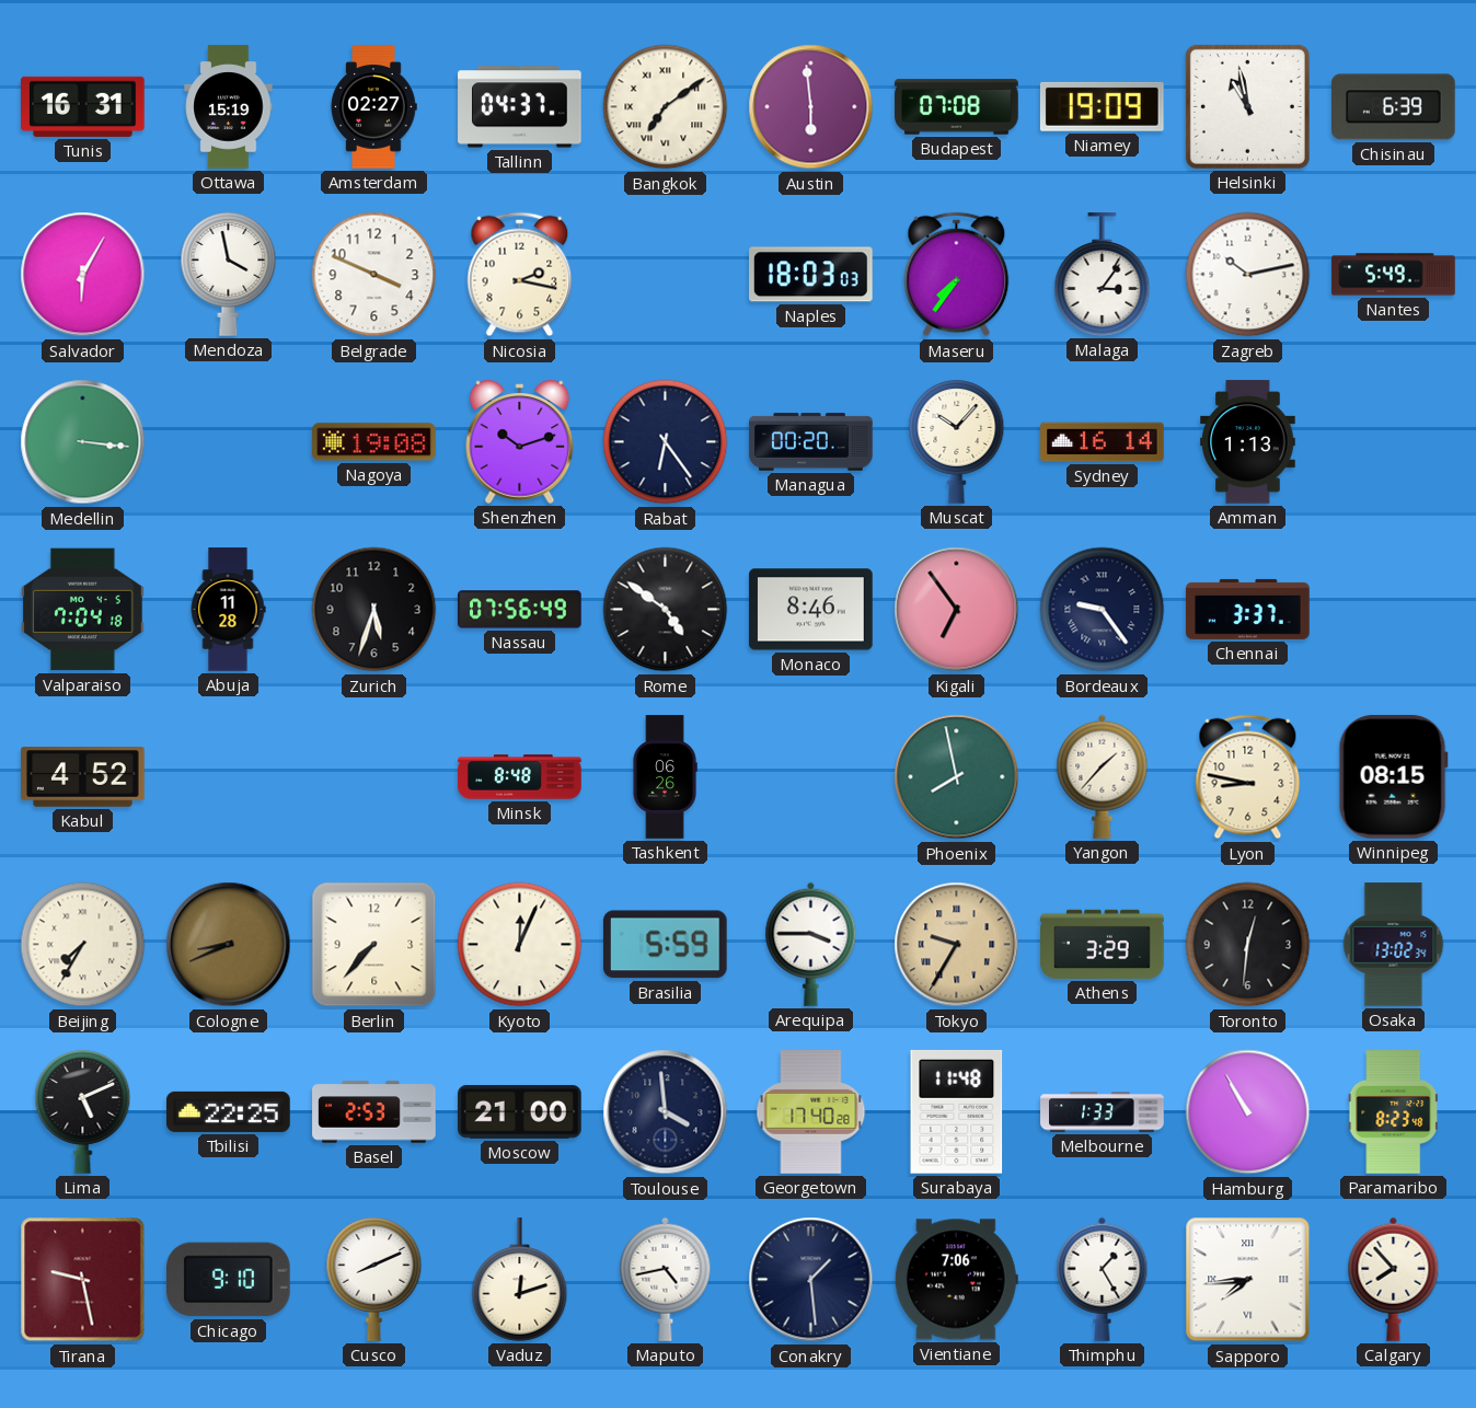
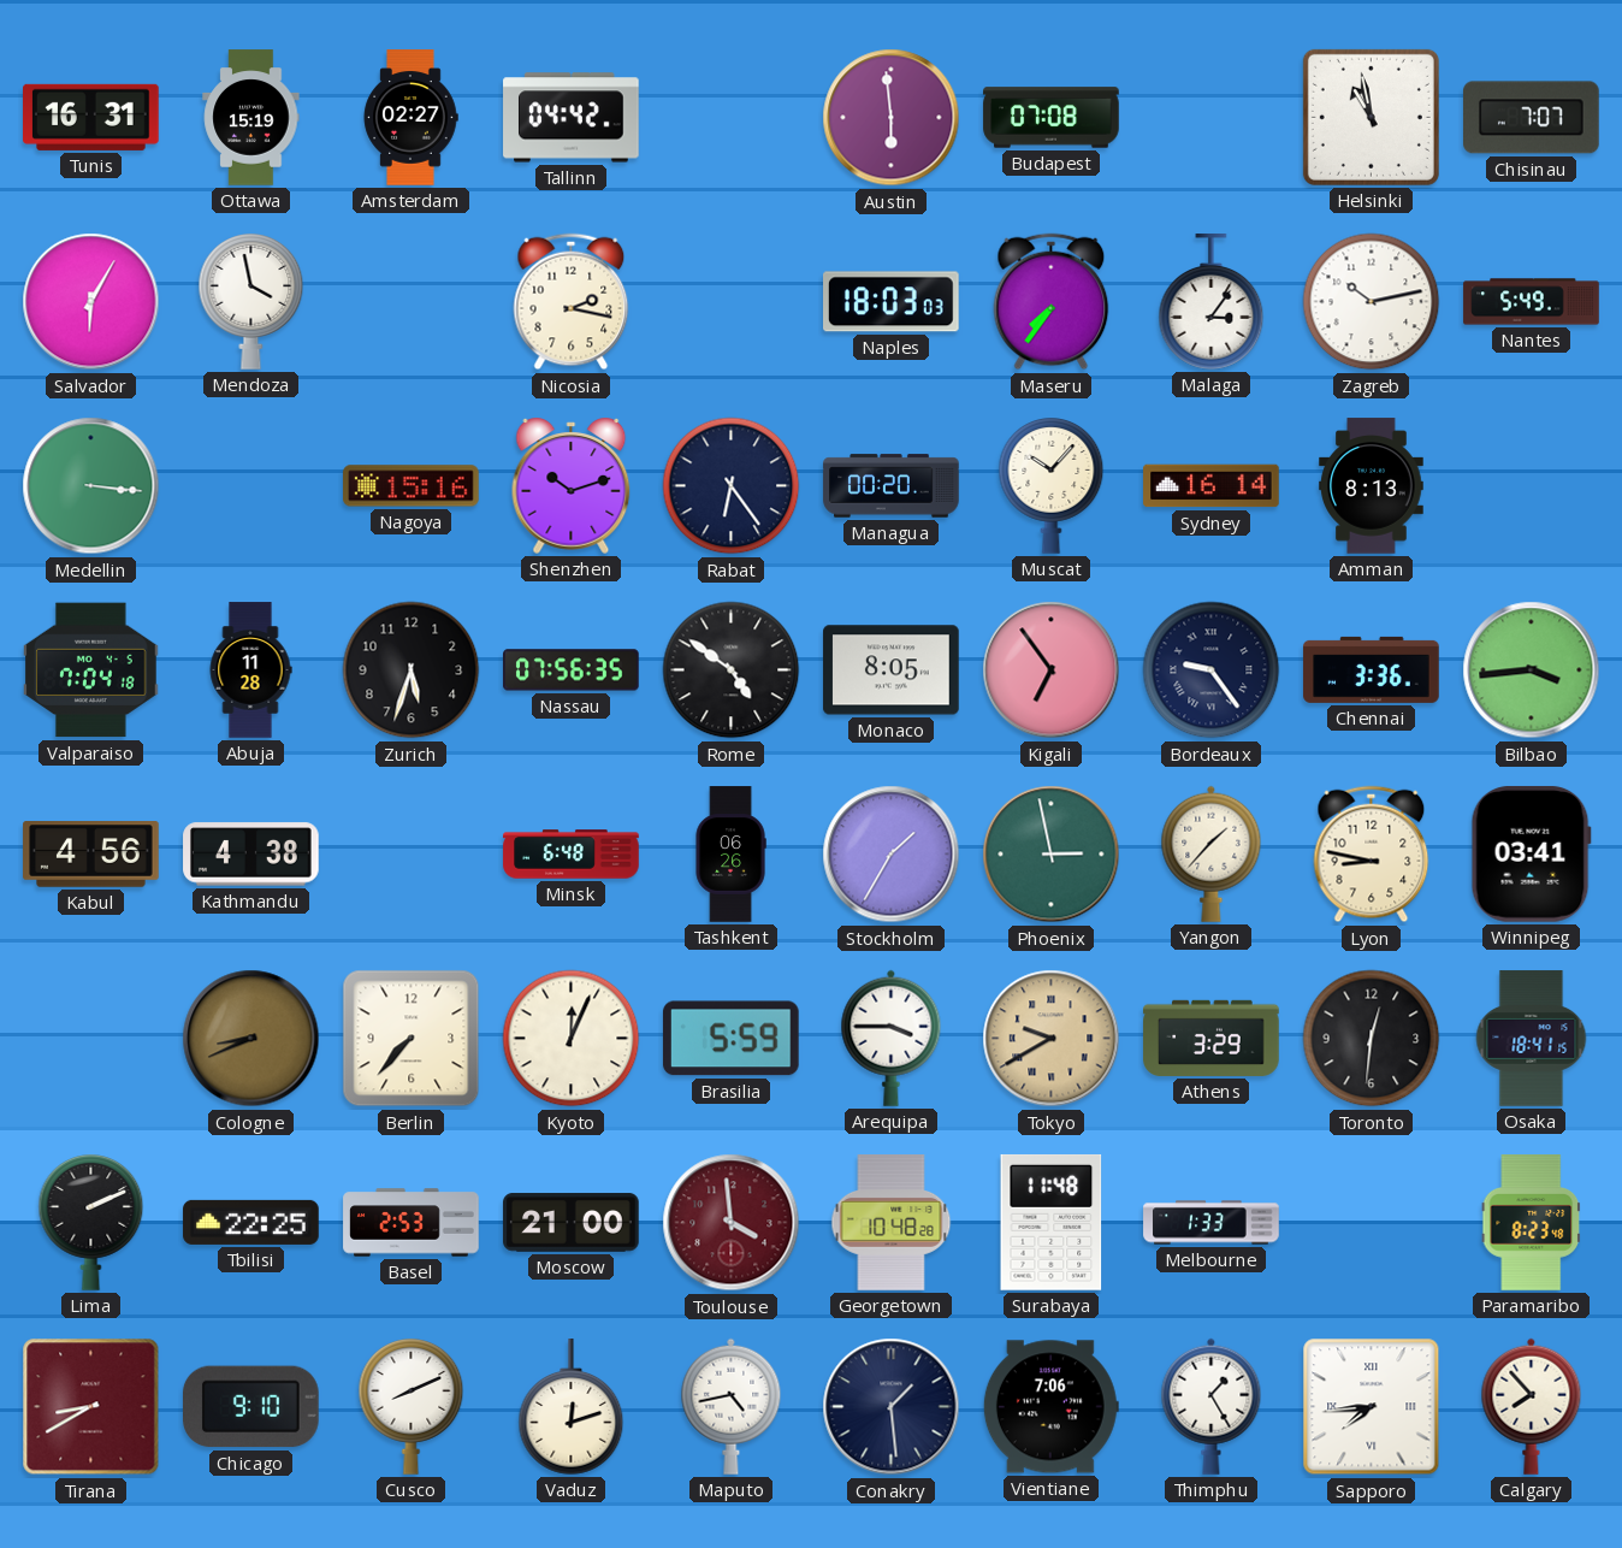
Tallinn: 04:37 -> 04:42
Bangkok: 7:09 -> none
Niamey: 19:09 -> none
Chisinau: 6:39 -> 7:07
Belgrade: 3:49 -> none
Nagoya: 19:08 -> 15:16
Amman: 1:13 -> 8:13
Nassau: 07:56:49 -> 07:56:35
Monaco: 8:46 -> 8:05
Chennai: 3:37 -> 3:36
Bilbao: none -> 3:44
Kabul: 4:52 -> 4:56
Kathmandu: none -> 4:38
Minsk: 8:48 -> 6:48
Stockholm: none -> 1:35
Phoenix: 7:58 -> 2:58
Winnipeg: 08:15 -> 03:41
Beijing: 7:35 -> none
Tokyo: 9:35 -> 9:40
Osaka: 13:02 -> 18:41
Lima: 5:11 -> 2:11
Toulouse dial: navy -> burgundy
Georgetown: 17:40 -> 10:48
Hamburg: 10:55 -> none
Tirana: 9:28 -> 8:40
